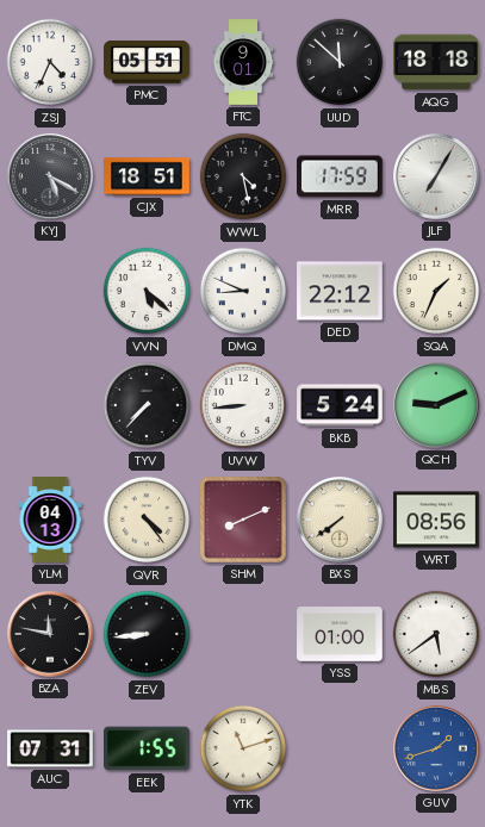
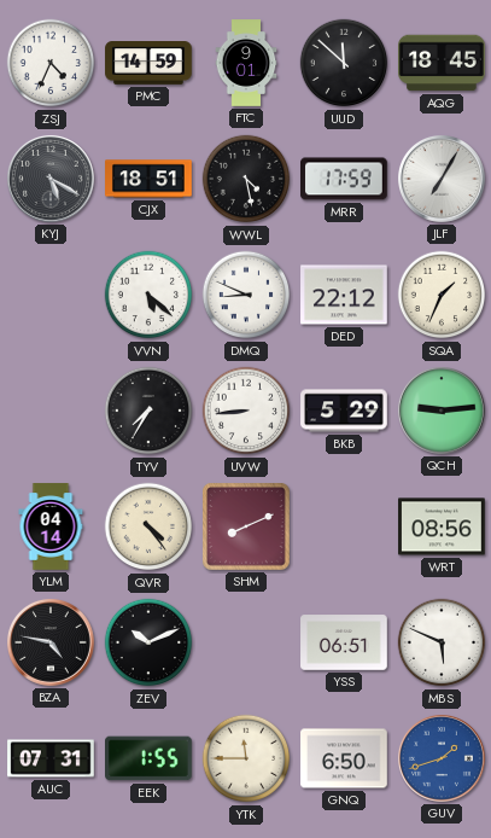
PMC: 05:51 -> 14:59
AQG: 18:18 -> 18:45
TYV: 7:37 -> 7:35
BKB: 5:24 -> 5:29
QCH: 9:11 -> 9:14
YLM: 04:13 -> 04:14
BXS: 7:39 -> none
BZA: 11:47 -> 4:47
ZEV: 8:44 -> 10:11
YSS: 01:00 -> 06:51
MBS: 5:39 -> 5:49
YTK: 11:12 -> 11:45
GNQ: none -> 6:50
